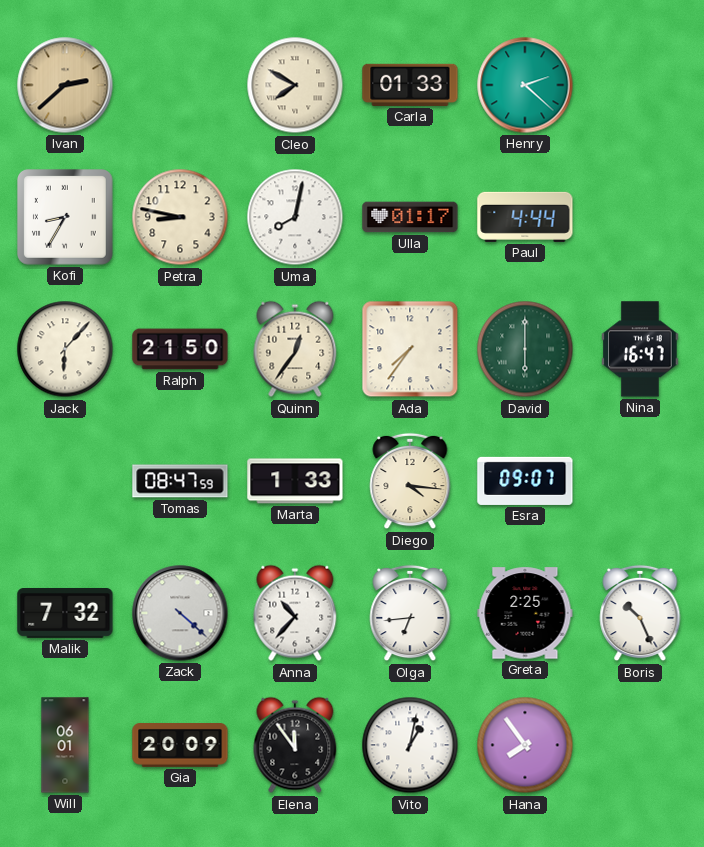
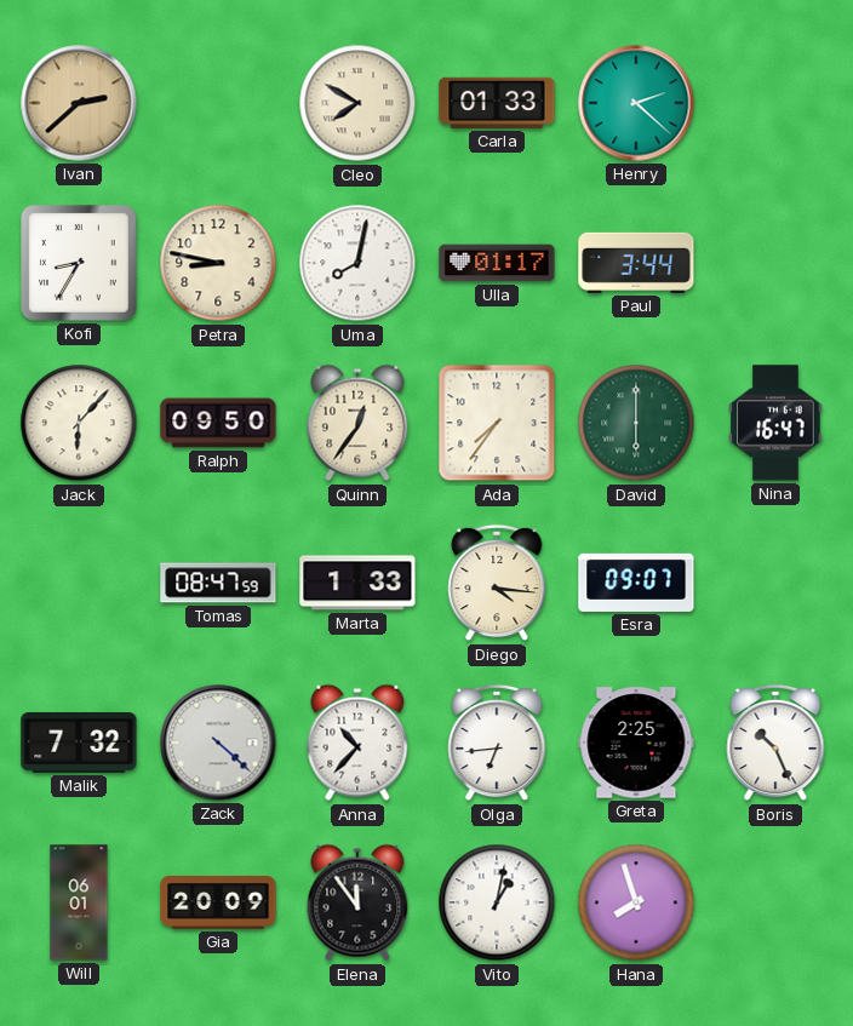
Paul: 4:44 -> 3:44
Ralph: 21:50 -> 09:50
Hana: 7:54 -> 7:57
